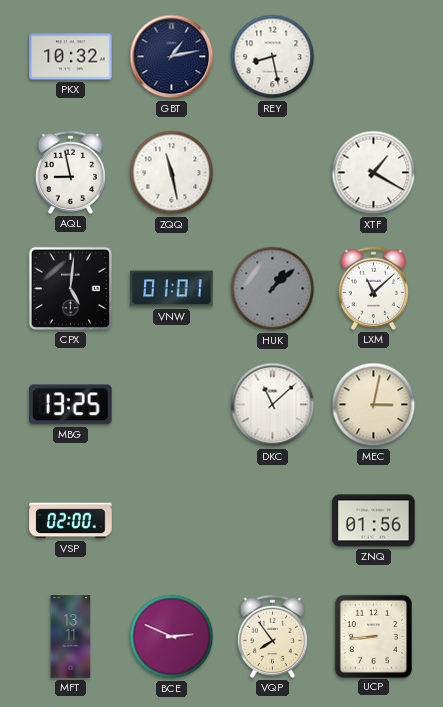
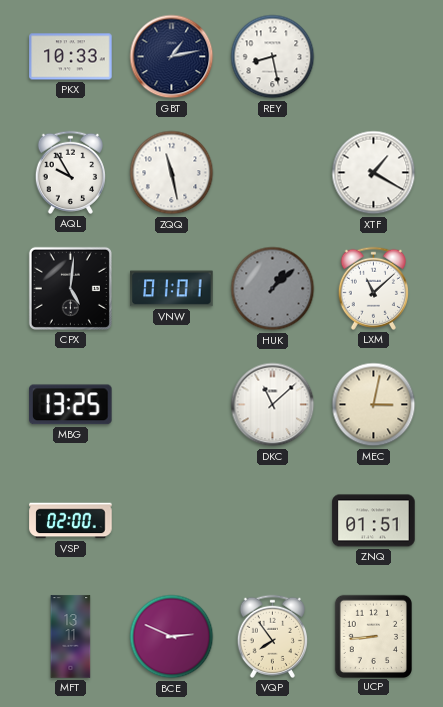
PKX: 10:32 -> 10:33
AQL: 8:58 -> 9:55
ZNQ: 01:56 -> 01:51
